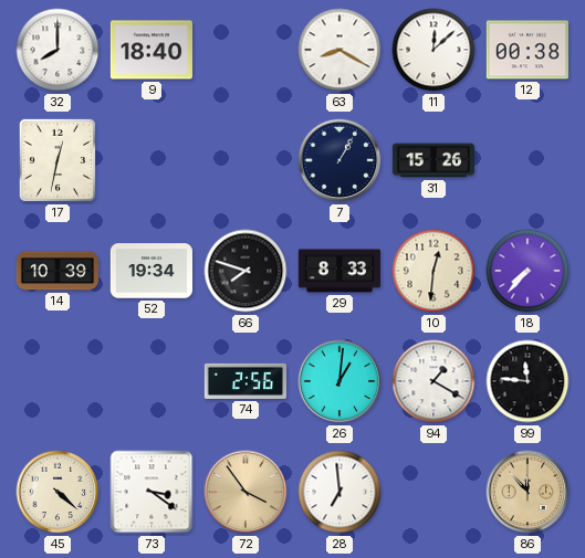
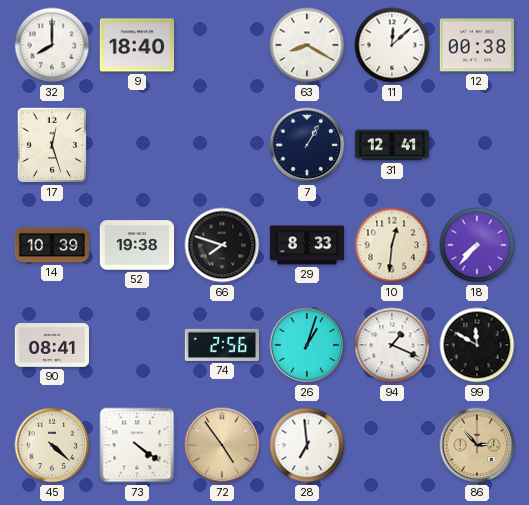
17: 12:32 -> 12:27
31: 15:26 -> 12:41
52: 19:34 -> 19:38
90: none -> 08:41
26: 1:01 -> 1:03
94: 1:20 -> 1:19
99: 11:46 -> 11:50
73: 3:21 -> 4:21
72: 3:54 -> 4:54
86: 11:53 -> 2:53
